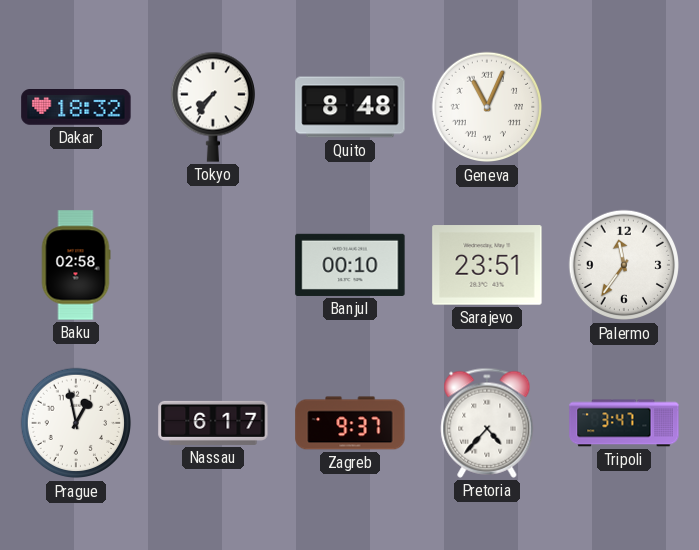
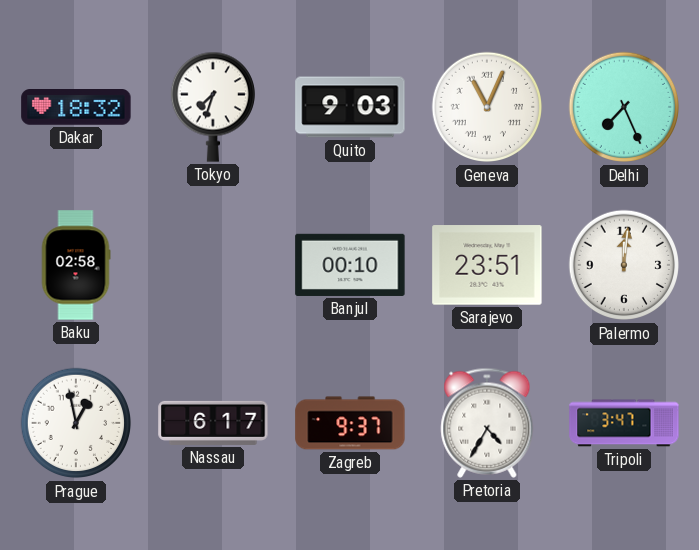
Tokyo: 7:36 -> 7:33
Quito: 8:48 -> 9:03
Delhi: none -> 7:26
Palermo: 11:36 -> 12:01
Pretoria: 4:37 -> 4:35
